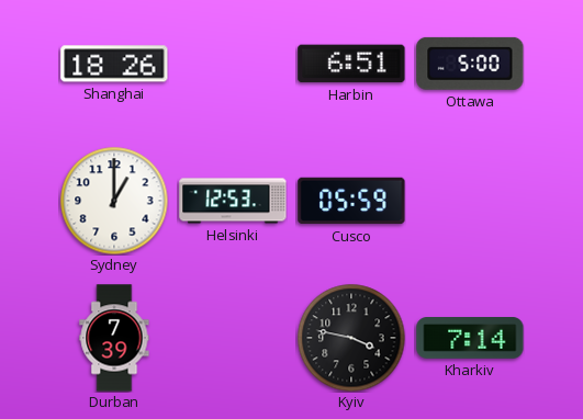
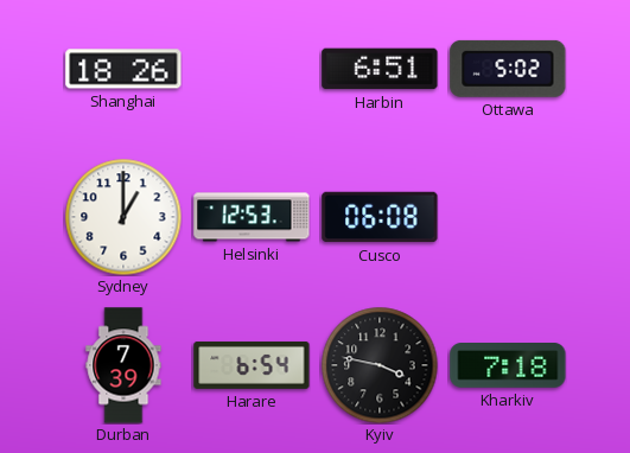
Ottawa: 5:00 -> 5:02
Cusco: 05:59 -> 06:08
Harare: none -> 6:54
Kharkiv: 7:14 -> 7:18
